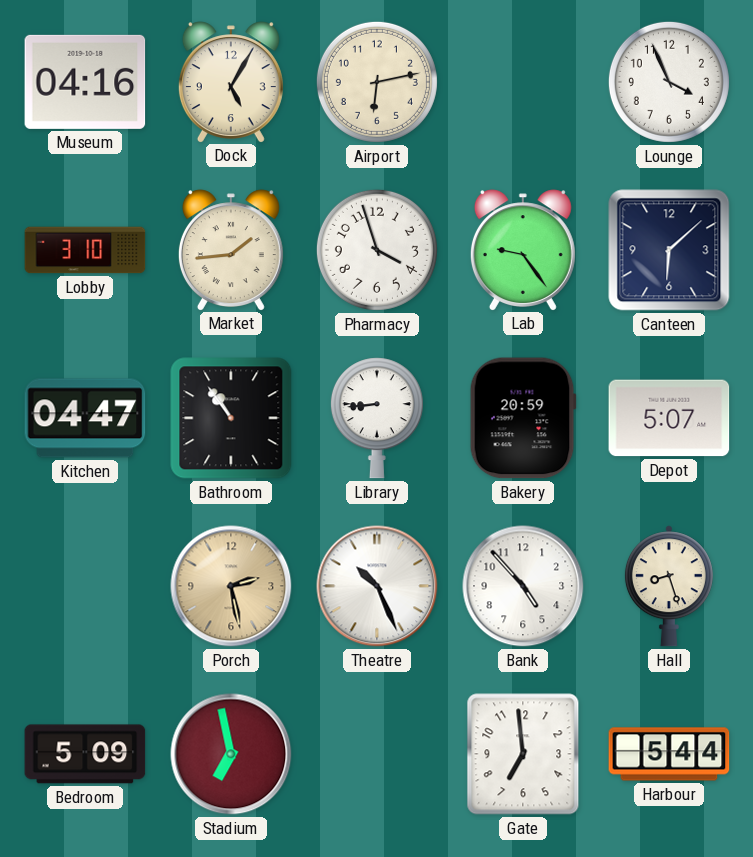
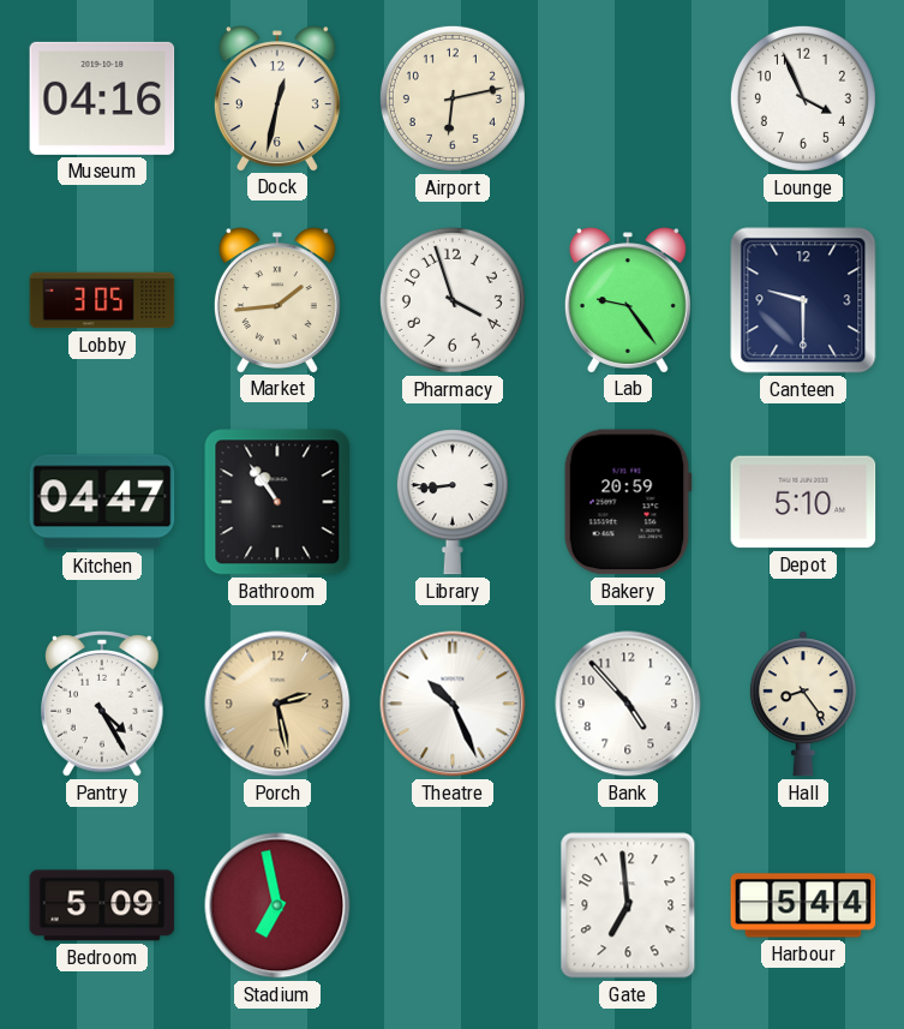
Dock: 5:05 -> 12:32
Lobby: 3:10 -> 3:05
Canteen: 6:08 -> 9:30
Depot: 5:07 -> 5:10
Pantry: none -> 4:25
Hall: 8:27 -> 8:24
